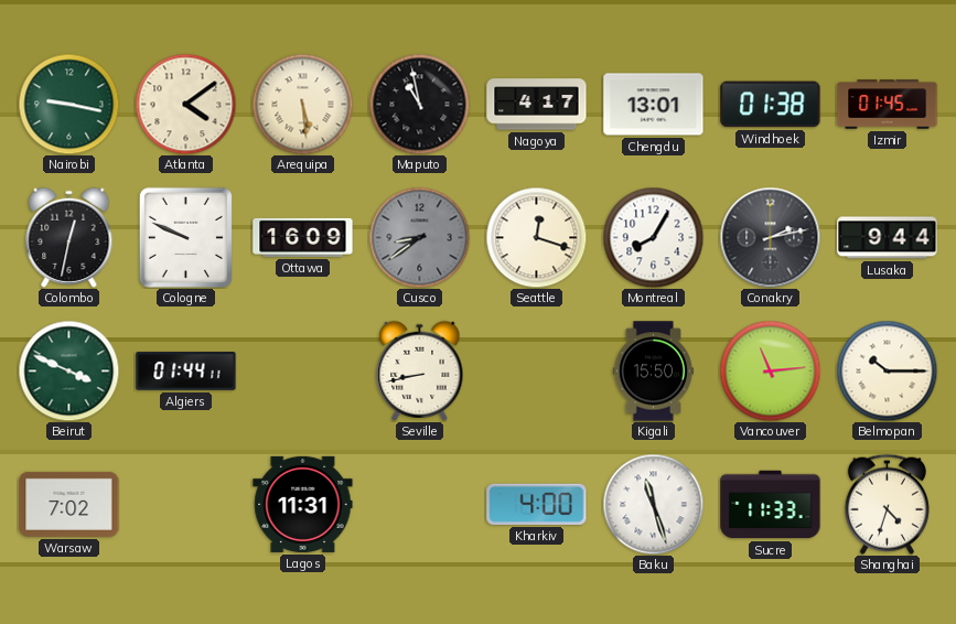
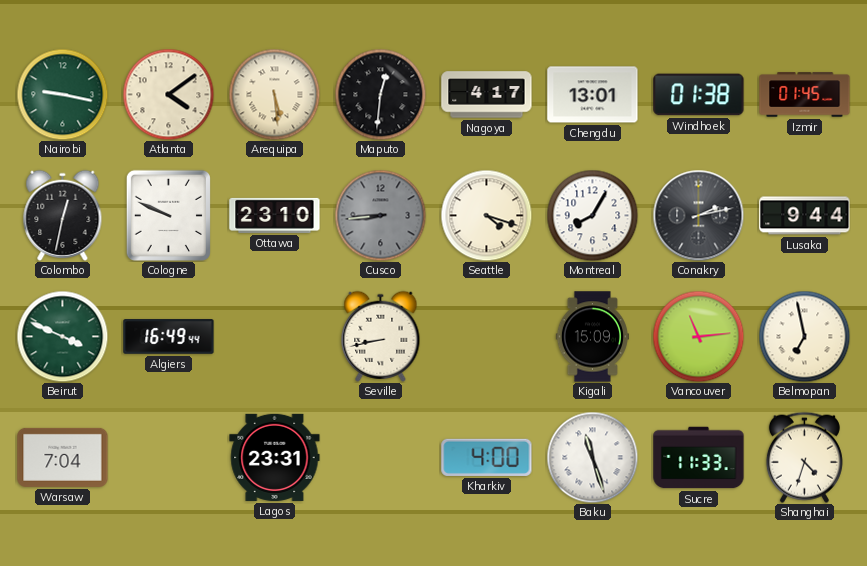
Maputo: 10:58 -> 12:31
Ottawa: 16:09 -> 23:10
Cusco: 8:39 -> 8:44
Seattle: 12:18 -> 4:18
Algiers: 01:44 -> 16:49
Kigali: 15:50 -> 15:09
Belmopan: 10:15 -> 6:58
Warsaw: 7:02 -> 7:04
Lagos: 11:31 -> 23:31
